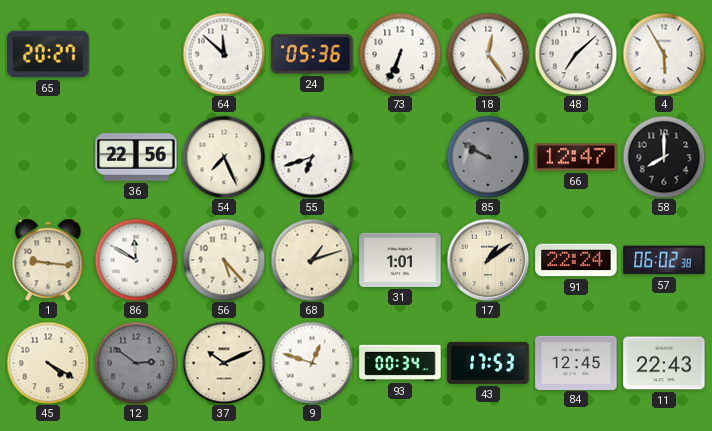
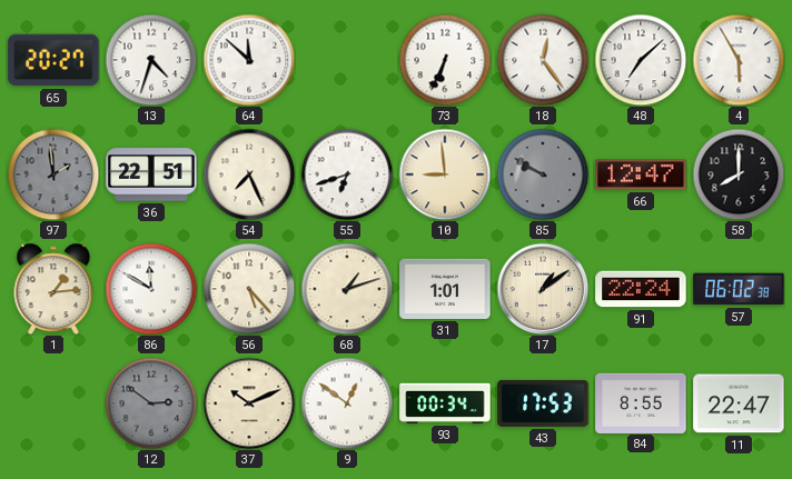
13: none -> 4:33
24: 05:36 -> none
97: none -> 1:59
36: 22:56 -> 22:51
10: none -> 8:59
1: 9:16 -> 1:14
45: 4:20 -> none
9: 12:48 -> 12:51
84: 12:45 -> 8:55
11: 22:43 -> 22:47
